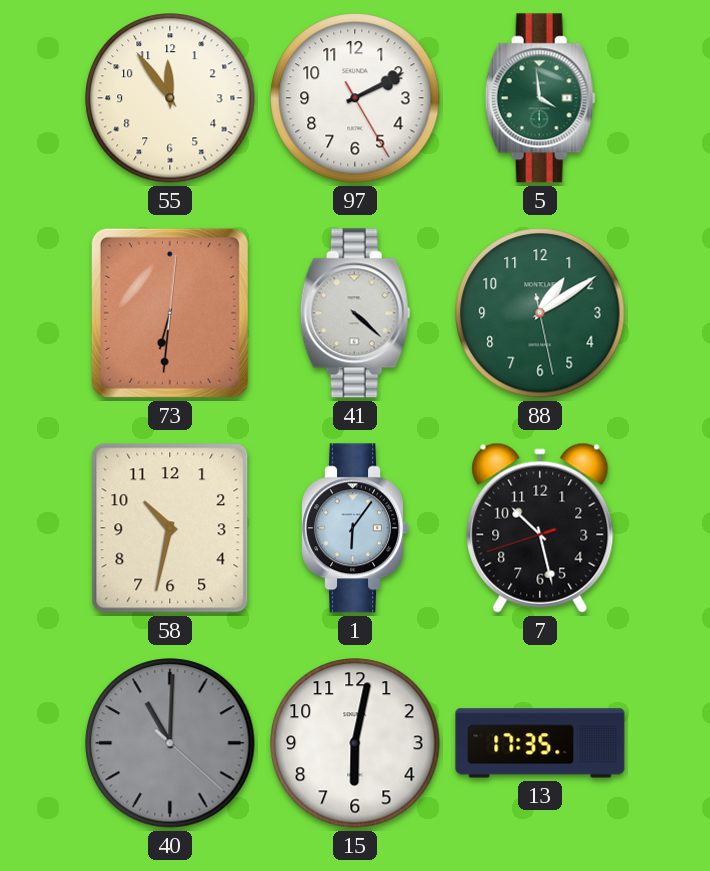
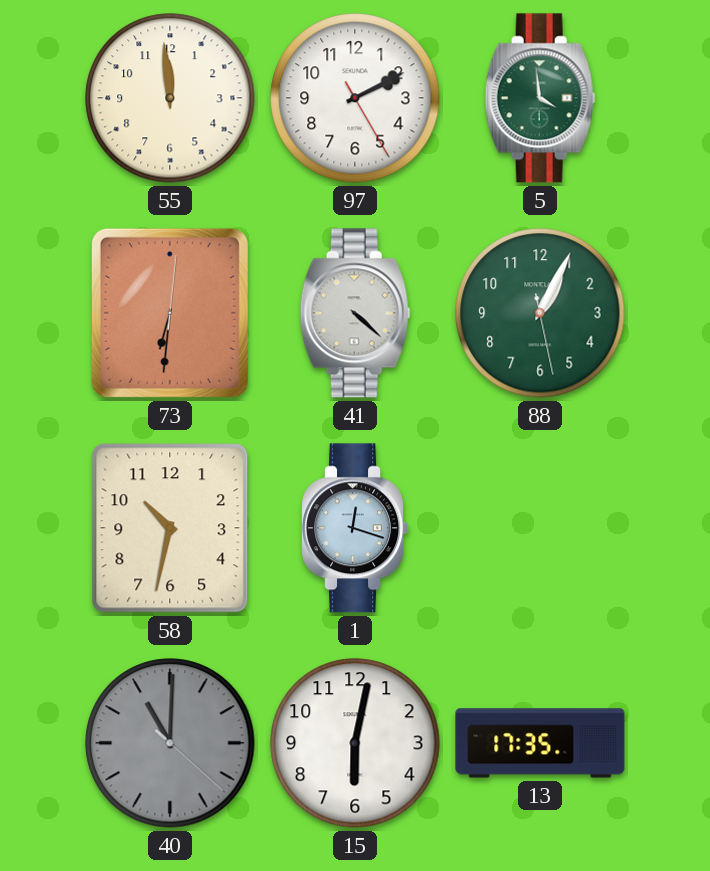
55: 11:54 -> 11:59
88: 1:09 -> 1:04
1: 6:06 -> 12:18
7: 10:27 -> none
